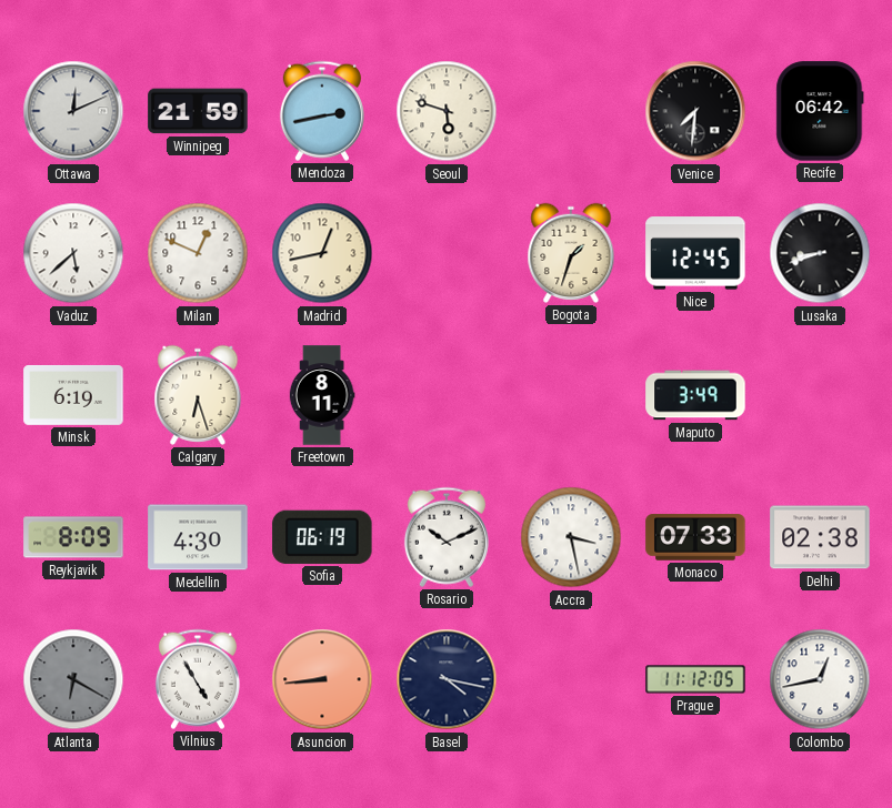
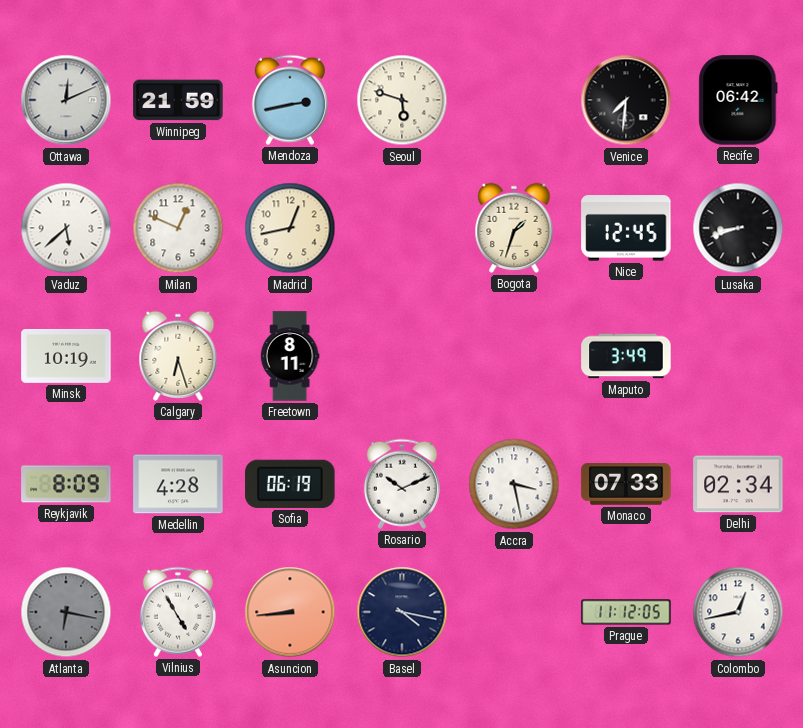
Minsk: 6:19 -> 10:19
Medellin: 4:30 -> 4:28
Delhi: 02:38 -> 02:34
Atlanta: 6:20 -> 6:17
